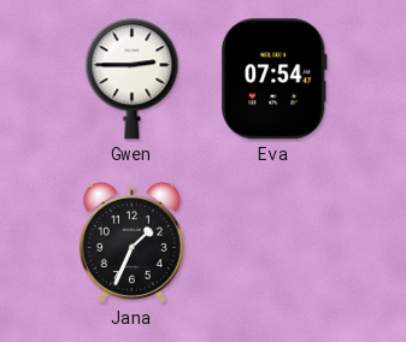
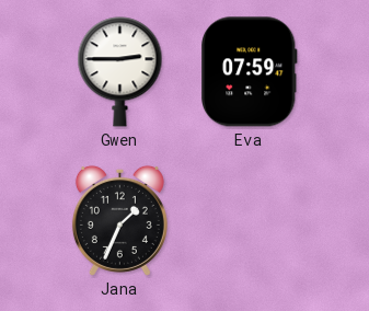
Eva: 07:54 -> 07:59
